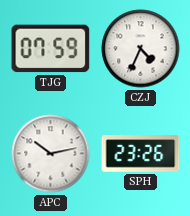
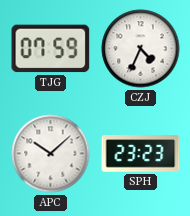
APC: 10:13 -> 10:08
SPH: 23:26 -> 23:23
